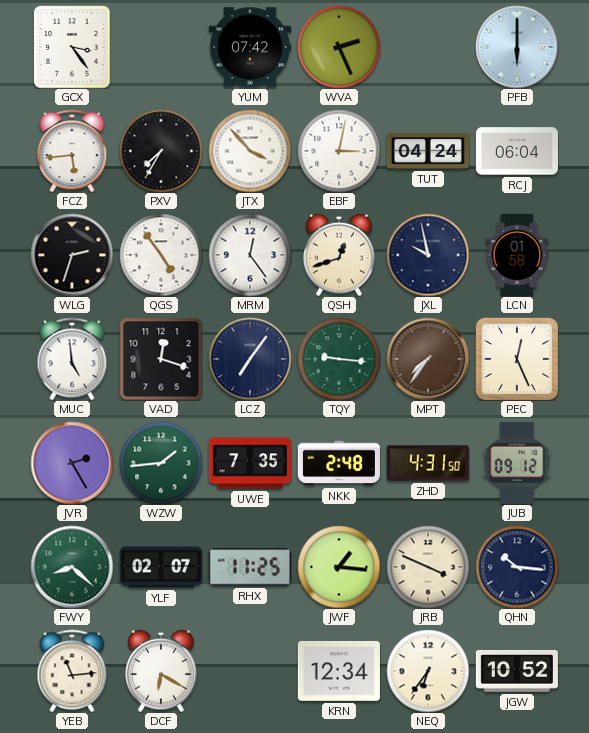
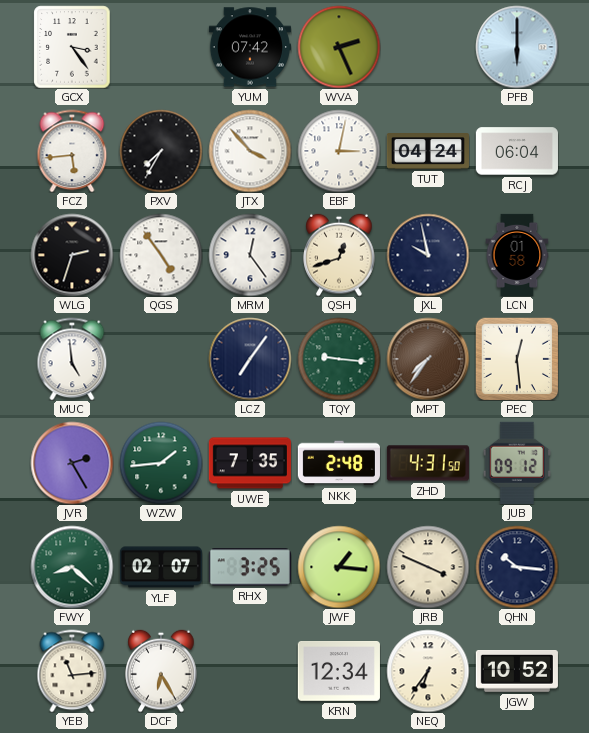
VAD: 12:18 -> none
PEC: 12:26 -> 12:29
RHX: 11:25 -> 3:25
DCF: 6:20 -> 6:25
